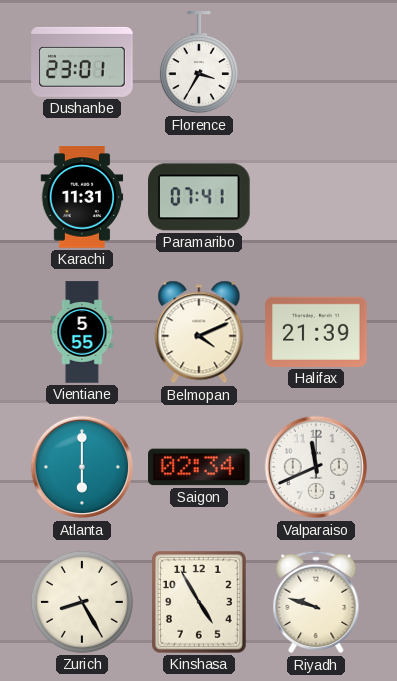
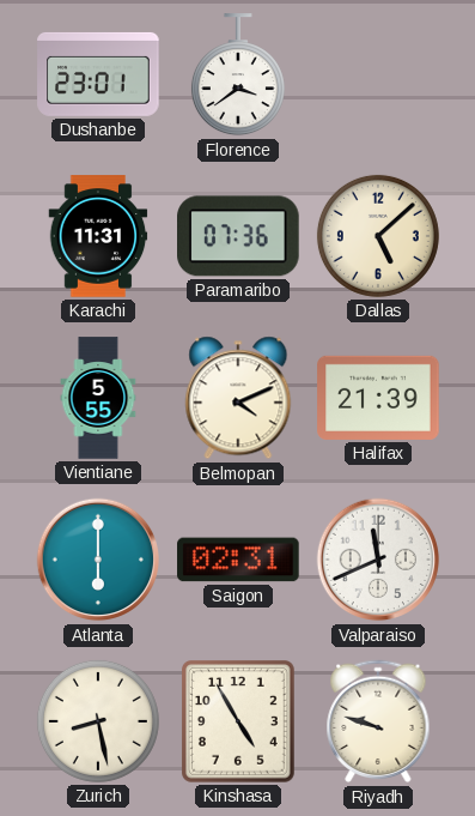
Florence: 3:35 -> 3:39
Paramaribo: 07:41 -> 07:36
Dallas: none -> 5:08
Saigon: 02:34 -> 02:31
Zurich: 8:25 -> 8:28
